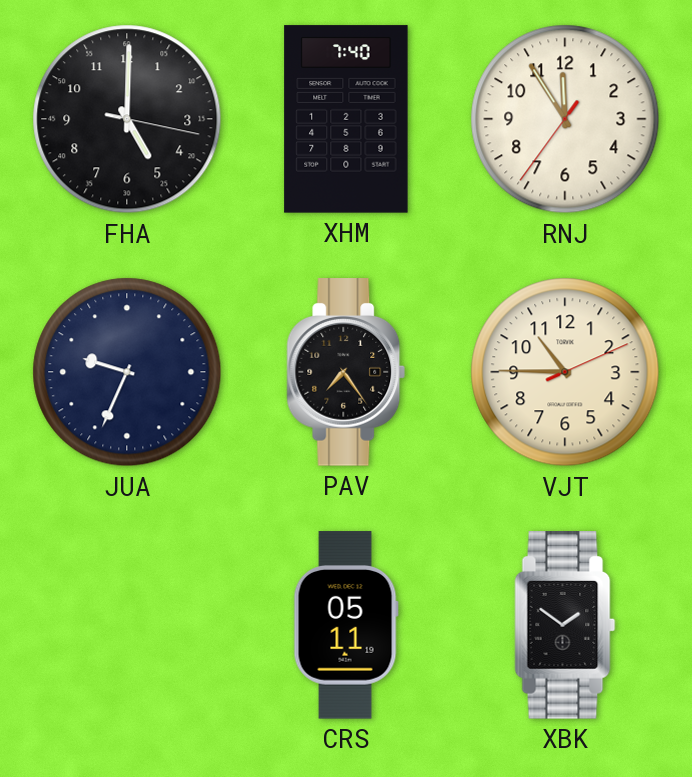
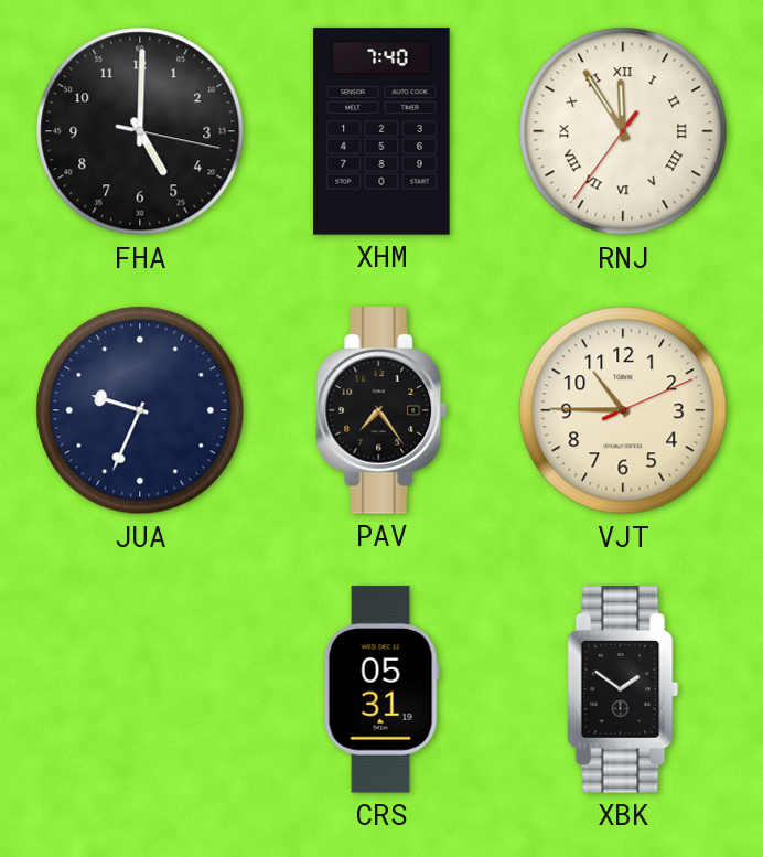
RNJ numerals: Arabic -> Roman
CRS: 05:11 -> 05:31
